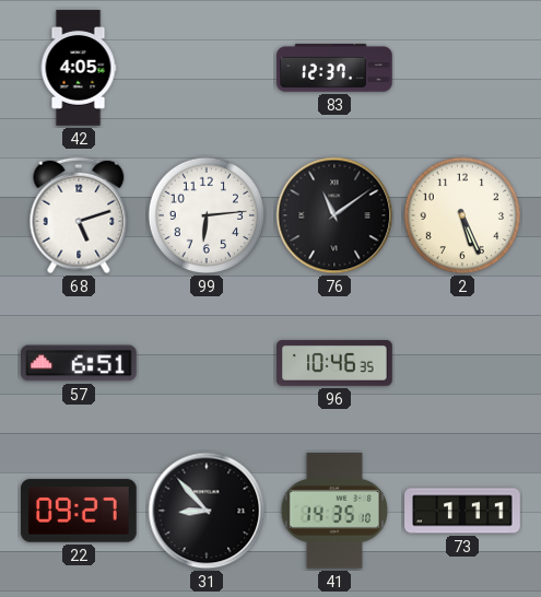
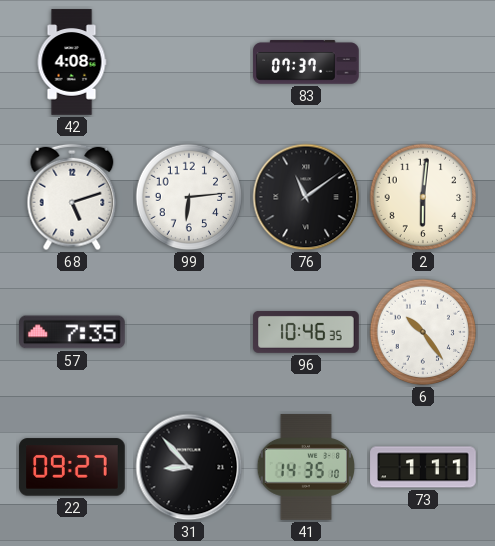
42: 4:05 -> 4:08
83: 12:37 -> 07:37
2: 5:26 -> 6:01
57: 6:51 -> 7:35
6: none -> 10:24
